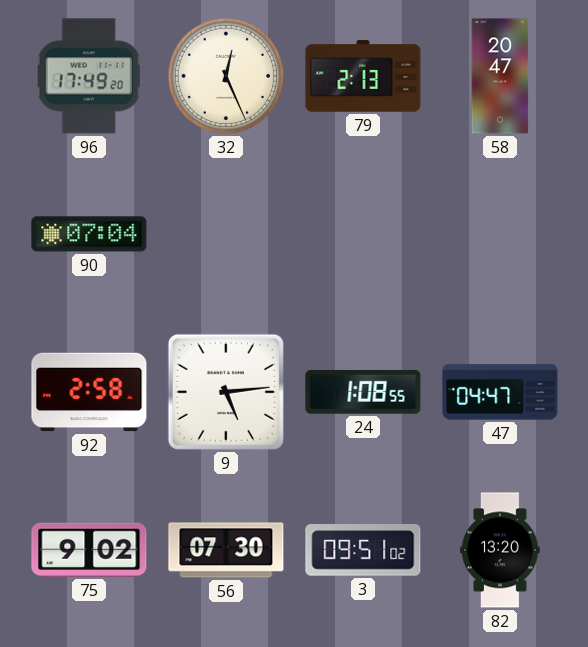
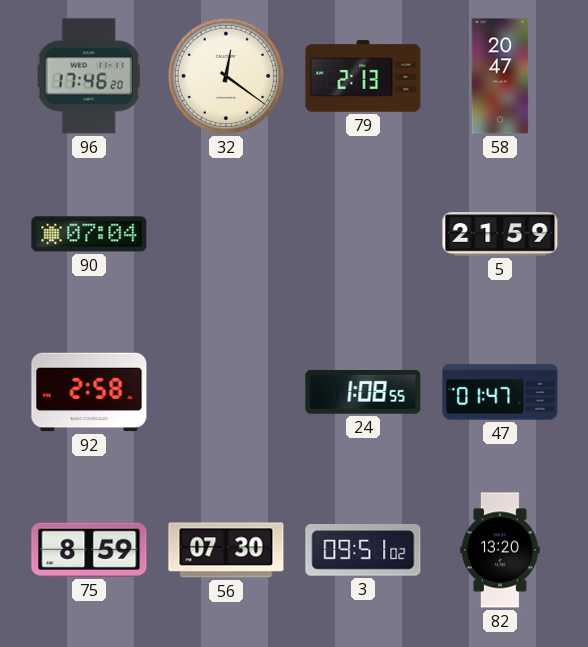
96: 17:49 -> 17:46
32: 12:26 -> 12:21
5: none -> 21:59
9: 5:14 -> none
47: 04:47 -> 01:47
75: 9:02 -> 8:59
